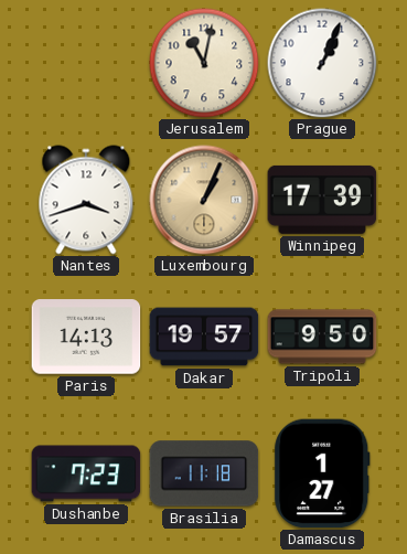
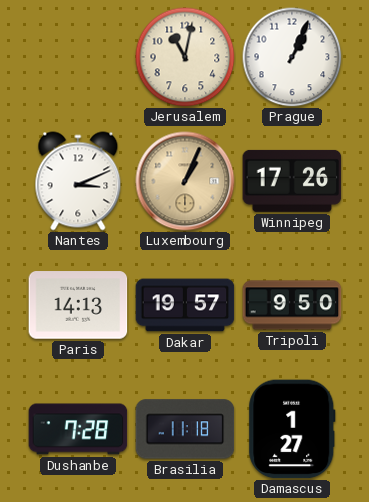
Nantes: 3:42 -> 3:11
Winnipeg: 17:39 -> 17:26
Dushanbe: 7:23 -> 7:28
